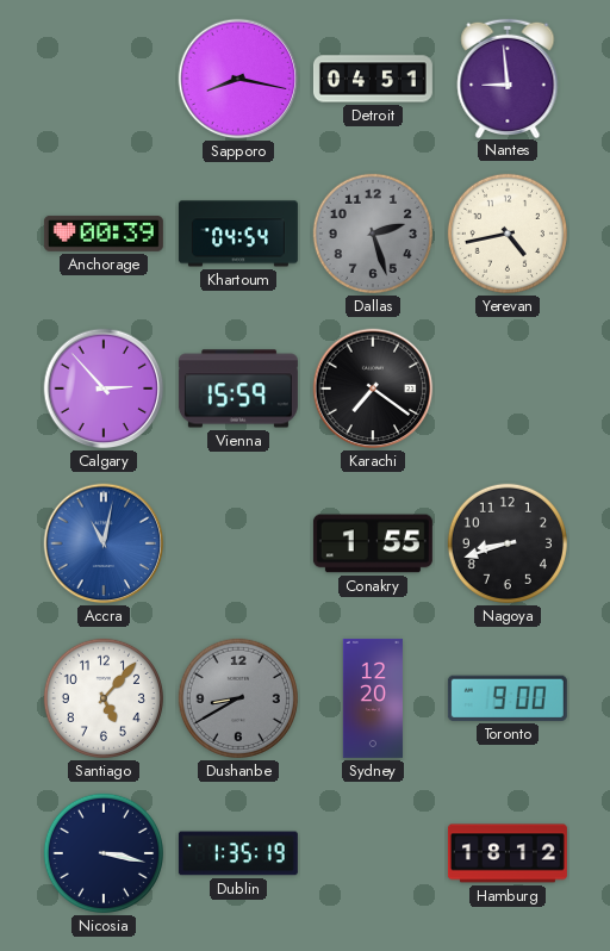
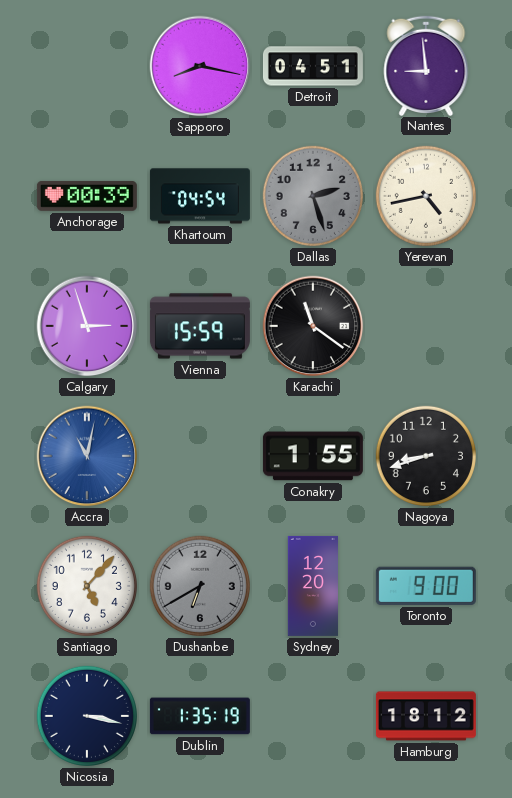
Calgary: 2:53 -> 2:57
Karachi: 7:21 -> 11:21
Dushanbe: 8:40 -> 6:40
